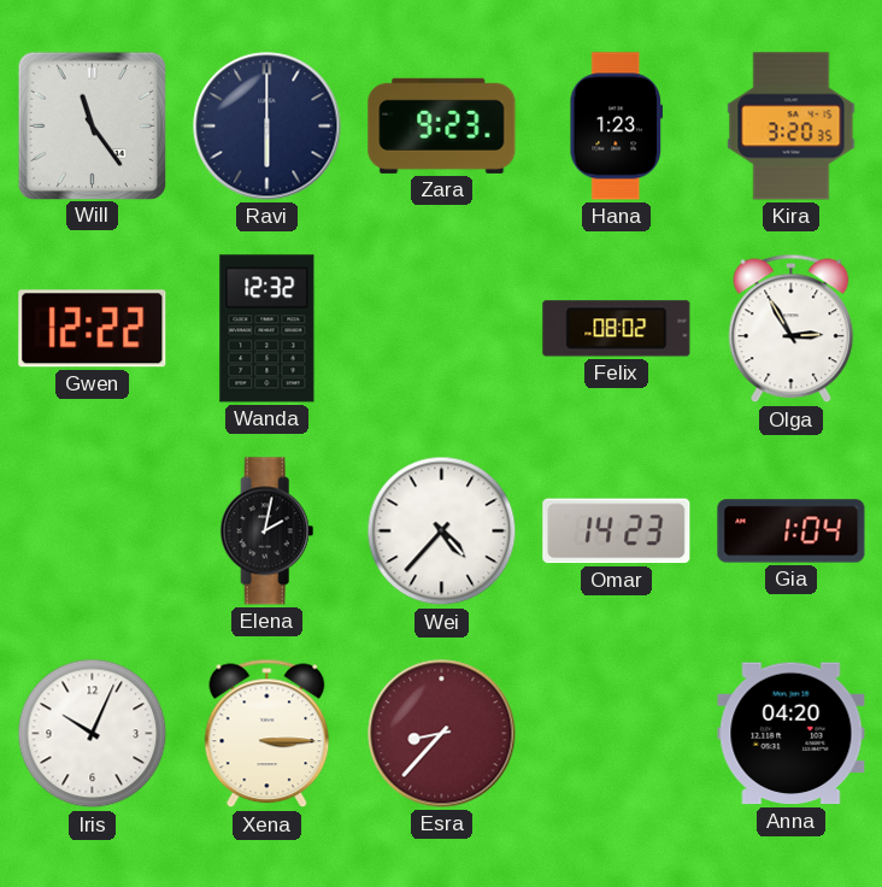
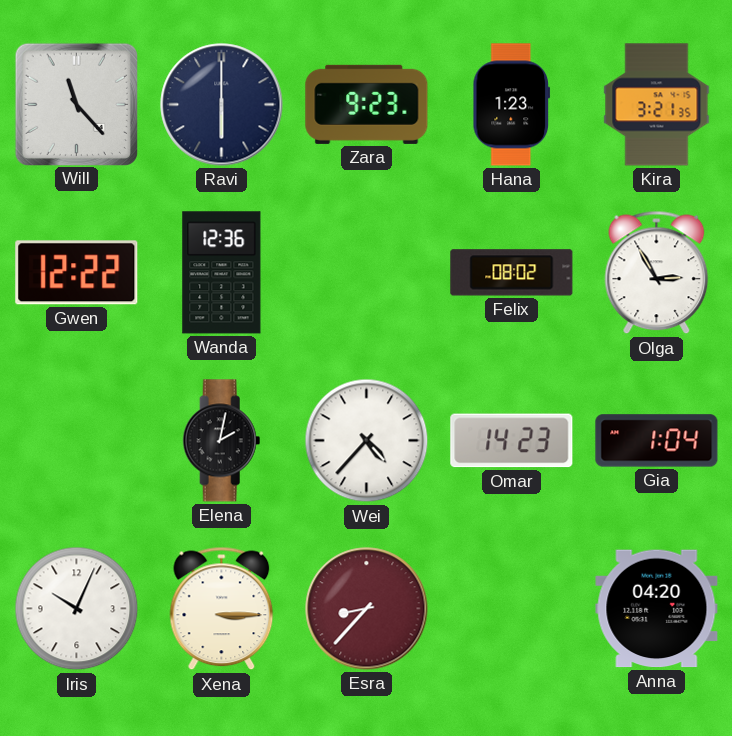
Will: 11:24 -> 11:23
Kira: 3:20 -> 3:21
Wanda: 12:32 -> 12:36
